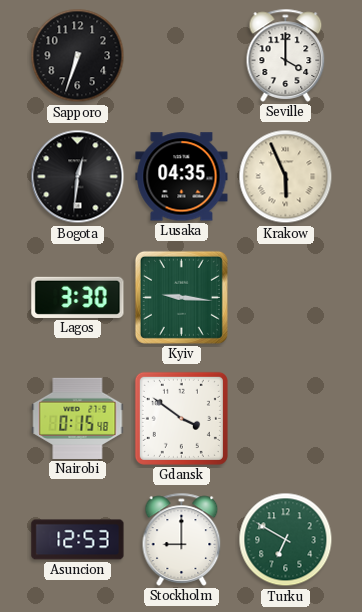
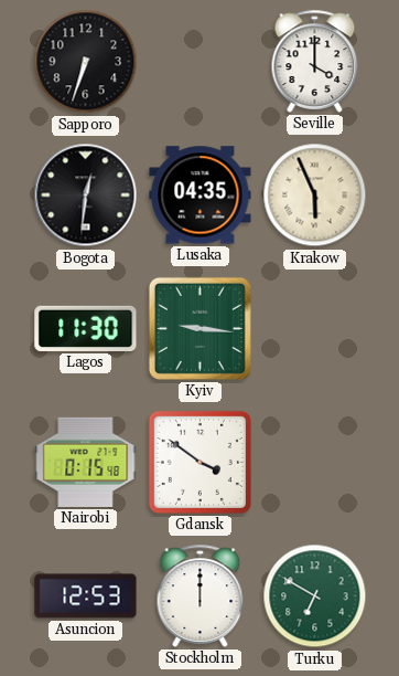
Lagos: 3:30 -> 11:30
Stockholm: 9:00 -> 12:00
